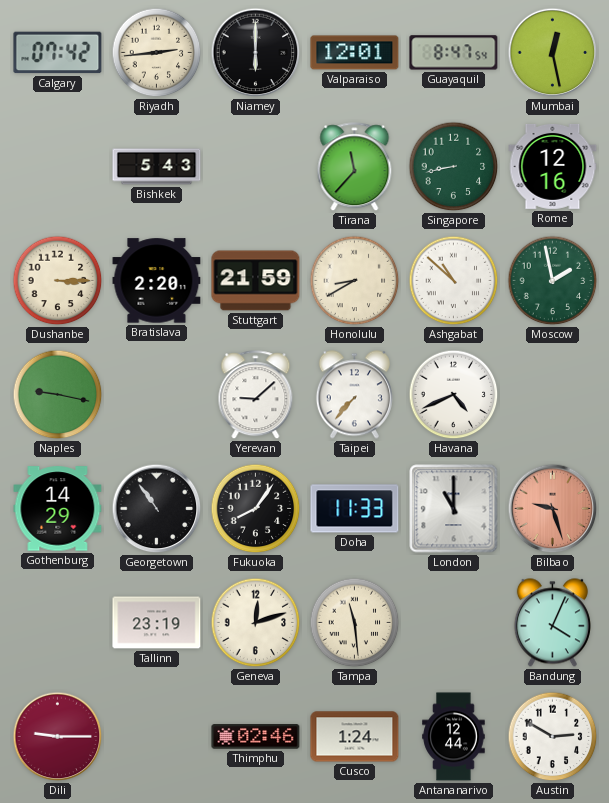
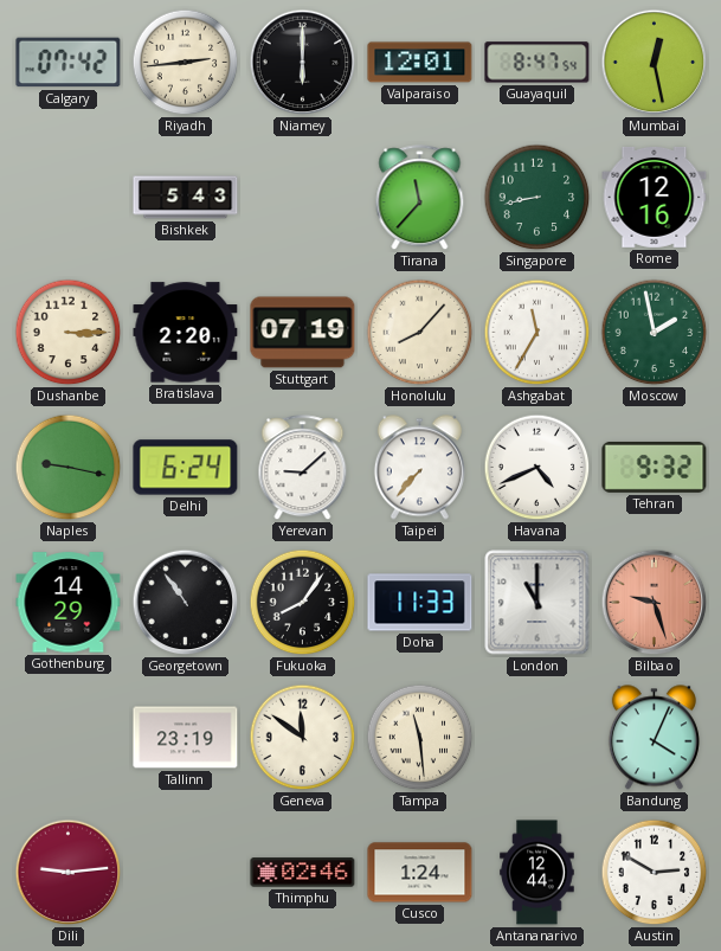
Stuttgart: 21:59 -> 07:19
Honolulu: 8:40 -> 8:07
Ashgabat: 10:52 -> 11:35
Delhi: none -> 6:24
Tehran: none -> 9:32
Geneva: 12:12 -> 11:51
Dili: 9:15 -> 9:14
